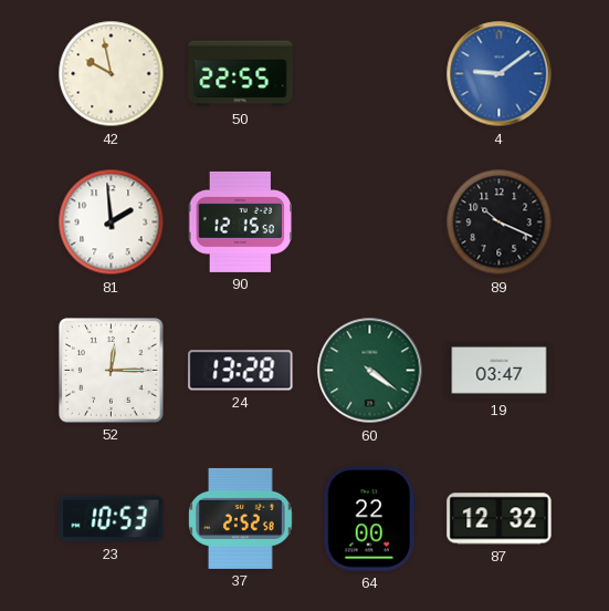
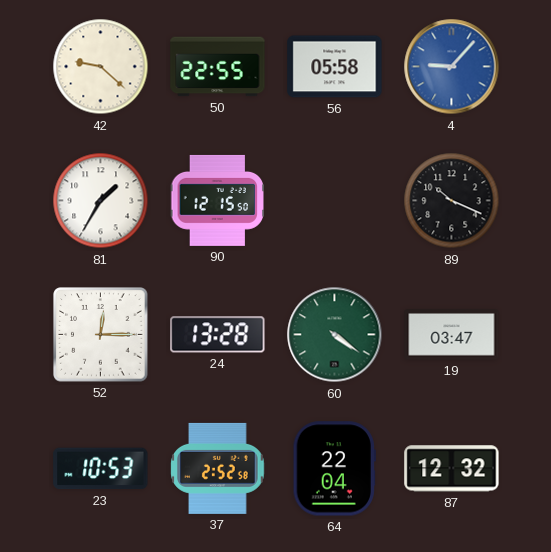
42: 9:58 -> 9:22
56: none -> 05:58
4: 9:09 -> 9:07
81: 1:59 -> 1:35
64: 22:00 -> 22:04
